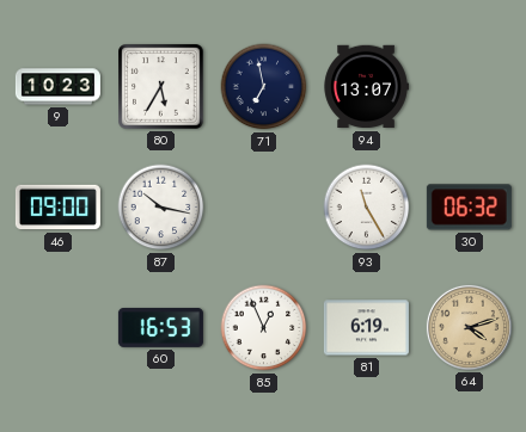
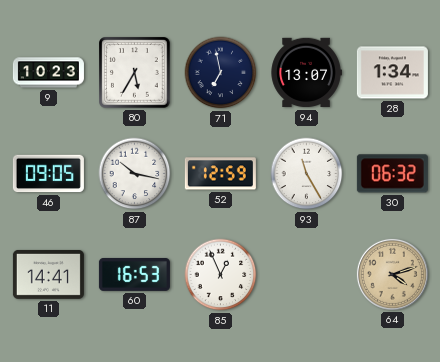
28: none -> 1:34
46: 09:00 -> 09:05
52: none -> 12:59
11: none -> 14:41
81: 6:19 -> none
